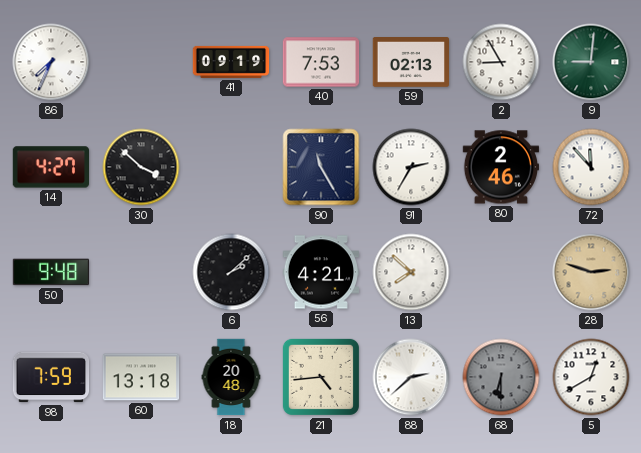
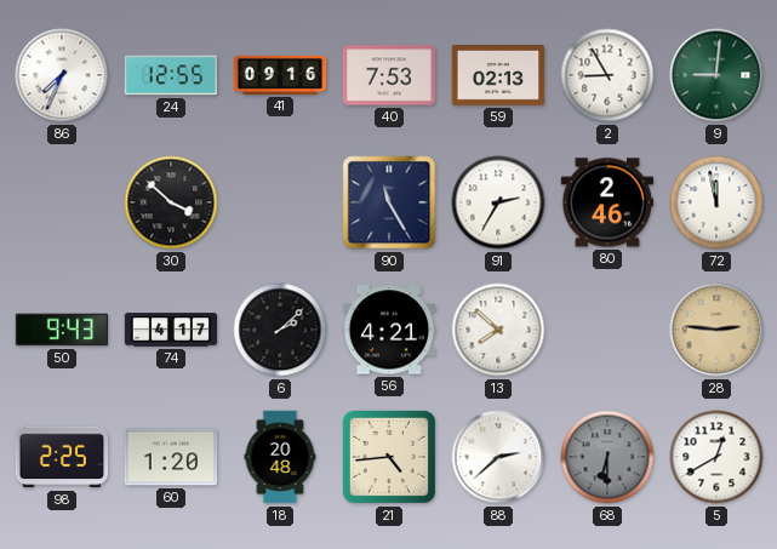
24: none -> 12:55
41: 09:19 -> 09:16
14: 4:27 -> none
72: 11:53 -> 11:58
50: 9:48 -> 9:43
74: none -> 4:17
28: 2:48 -> 2:46
98: 7:59 -> 2:25
60: 13:18 -> 1:20
